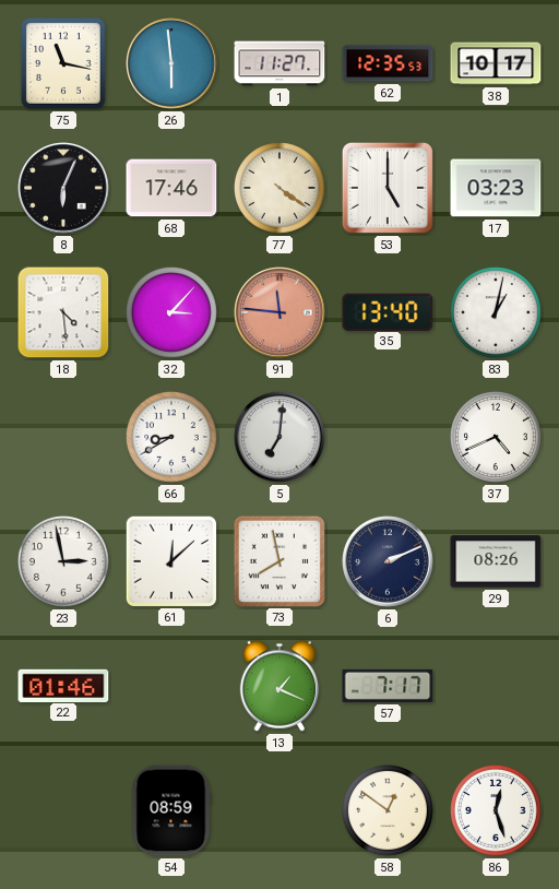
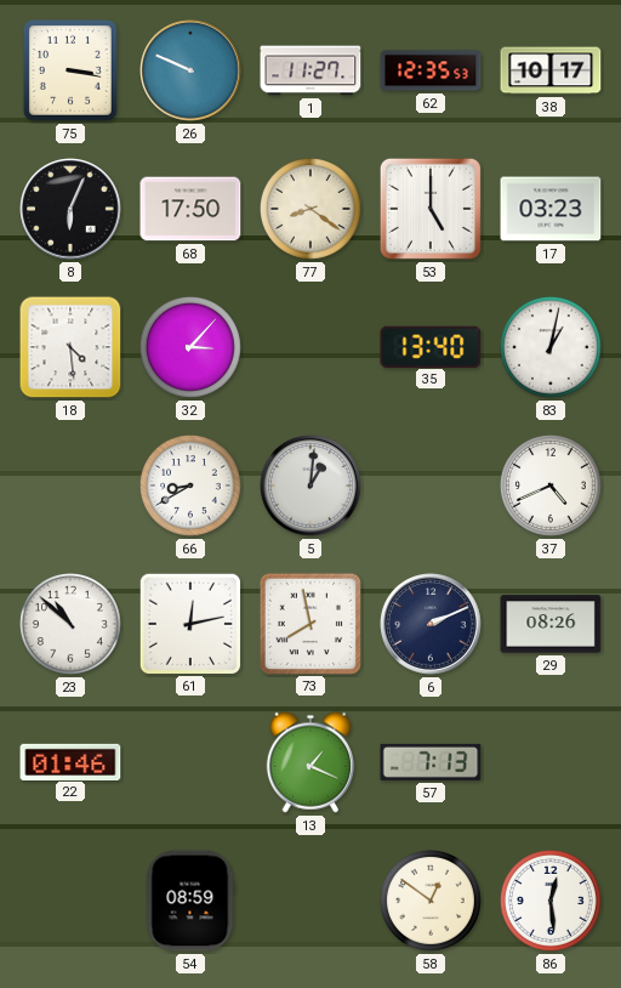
75: 11:17 -> 3:17
26: 5:59 -> 9:49
68: 17:46 -> 17:50
77: 4:21 -> 8:21
91: 11:46 -> none
5: 7:01 -> 1:01
23: 2:58 -> 10:52
61: 12:08 -> 12:13
57: 7:17 -> 7:13
86: 12:27 -> 12:29
